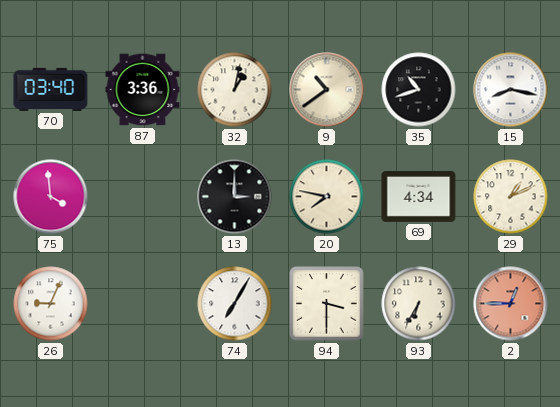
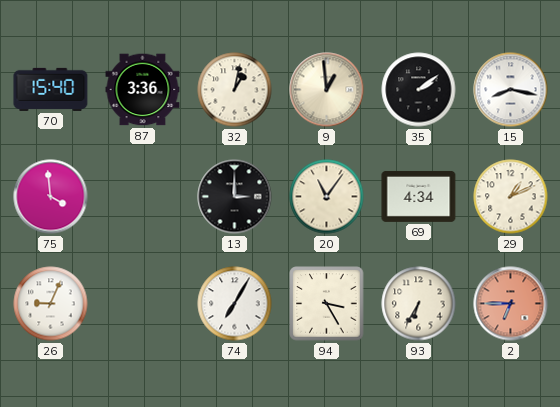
70: 03:40 -> 15:40
9: 10:39 -> 12:59
35: 10:42 -> 2:09
20: 7:47 -> 11:06
94: 3:30 -> 3:25
2: 12:45 -> 6:45
